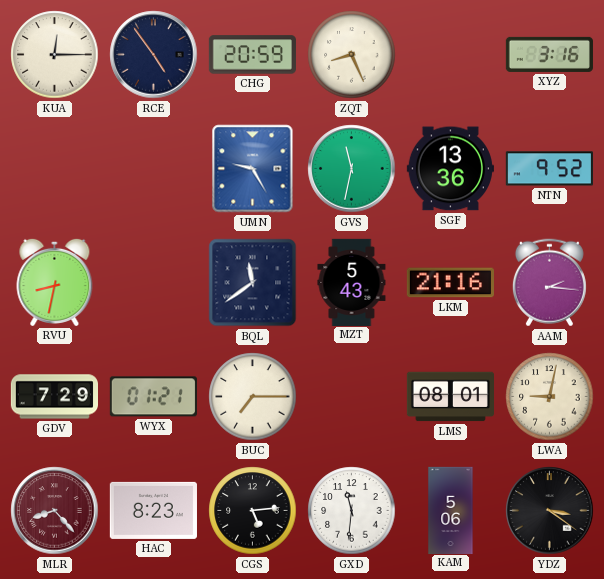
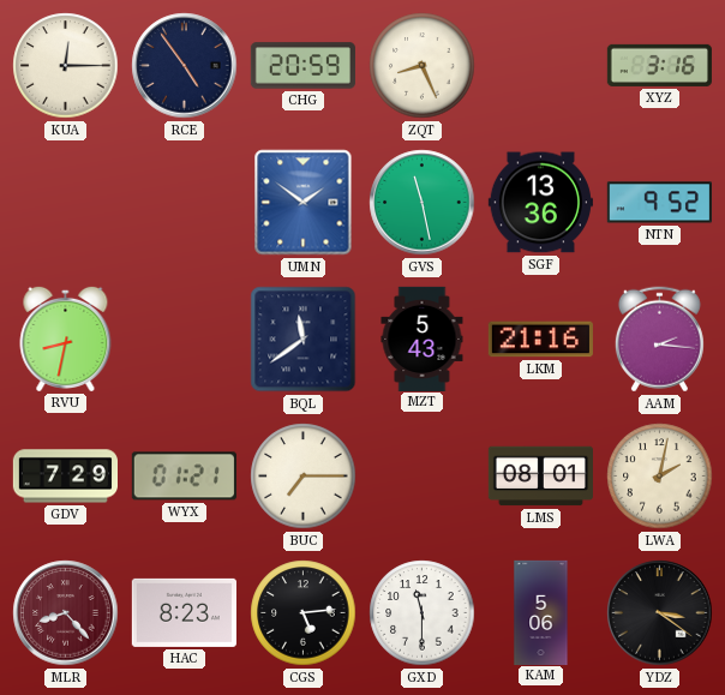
UMN: 9:25 -> 1:51
GVS: 11:32 -> 11:28
LWA: 9:02 -> 2:02
GXD: 11:31 -> 11:30
